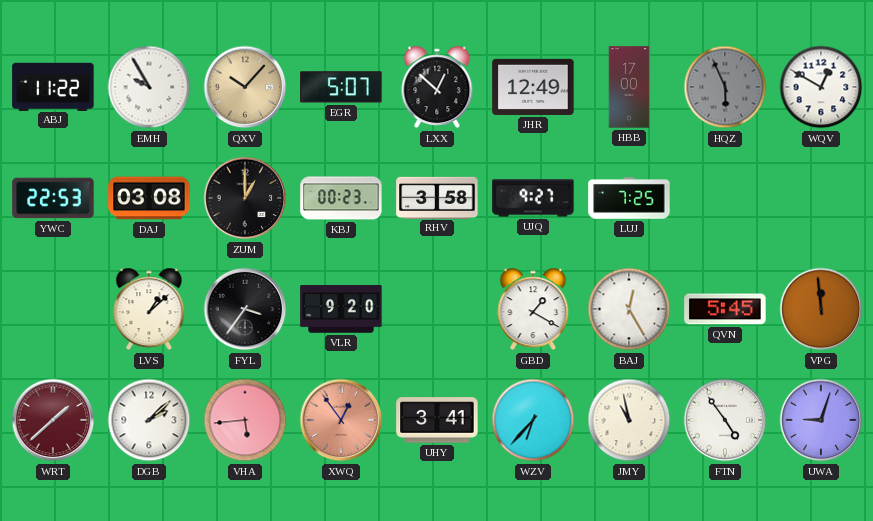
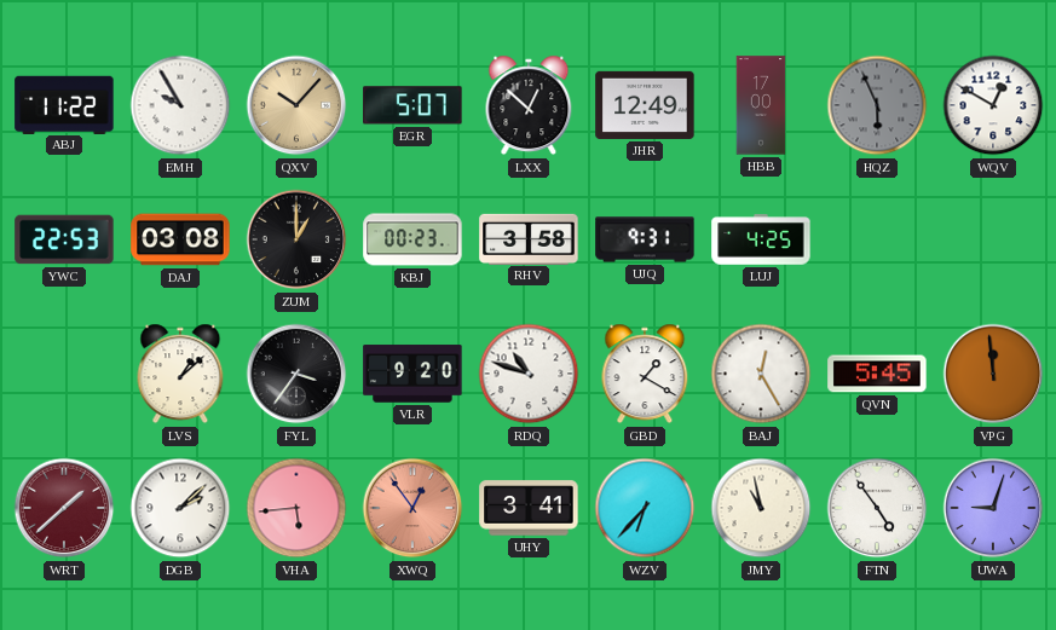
UJQ: 9:27 -> 9:31
LUJ: 7:25 -> 4:25
RDQ: none -> 10:48
